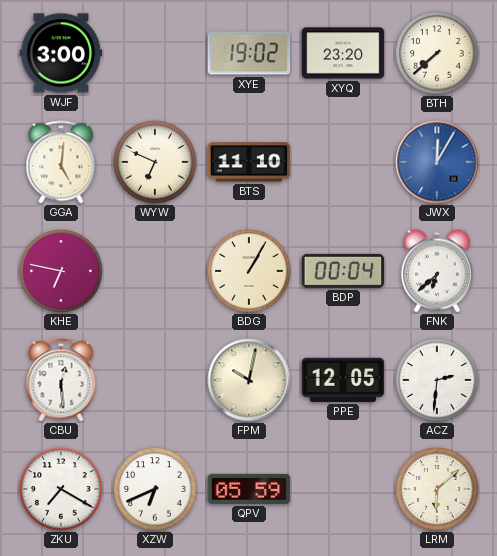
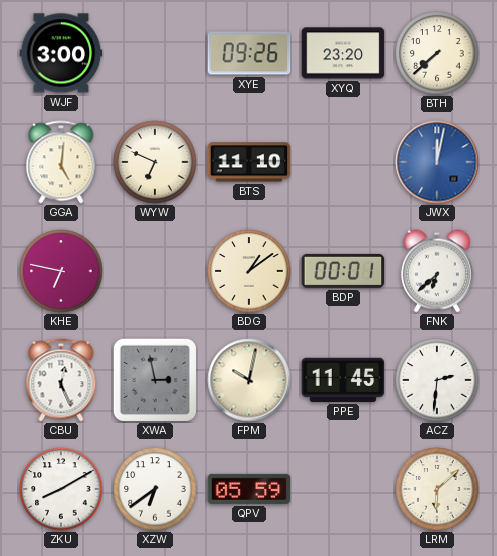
XYE: 19:02 -> 09:26
JWX: 12:05 -> 12:02
BDG: 1:05 -> 1:09
BDP: 00:04 -> 00:01
CBU: 12:29 -> 12:26
XWA: none -> 2:58
PPE: 12:05 -> 11:45
ZKU: 7:20 -> 8:10
XZW: 6:41 -> 6:39
